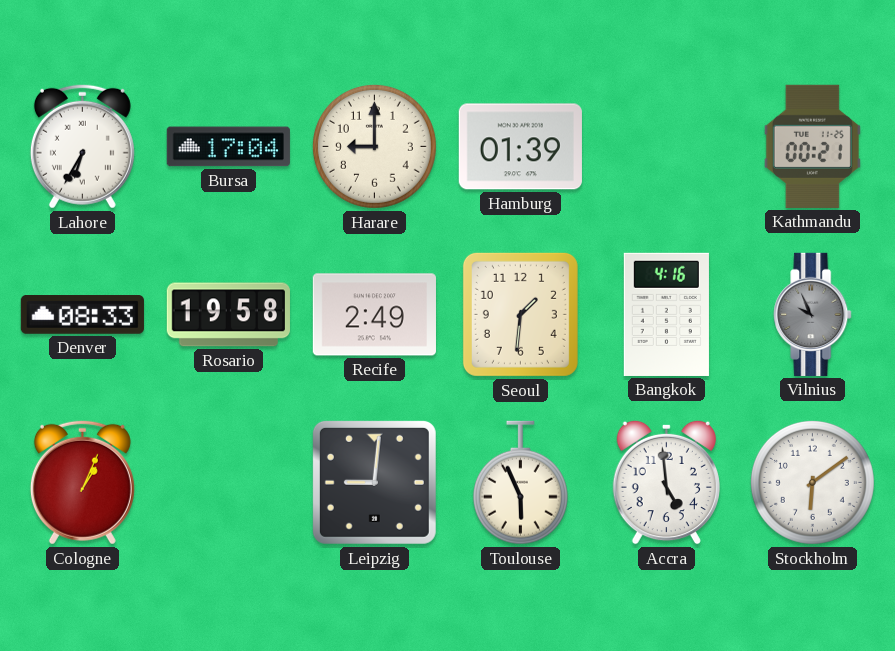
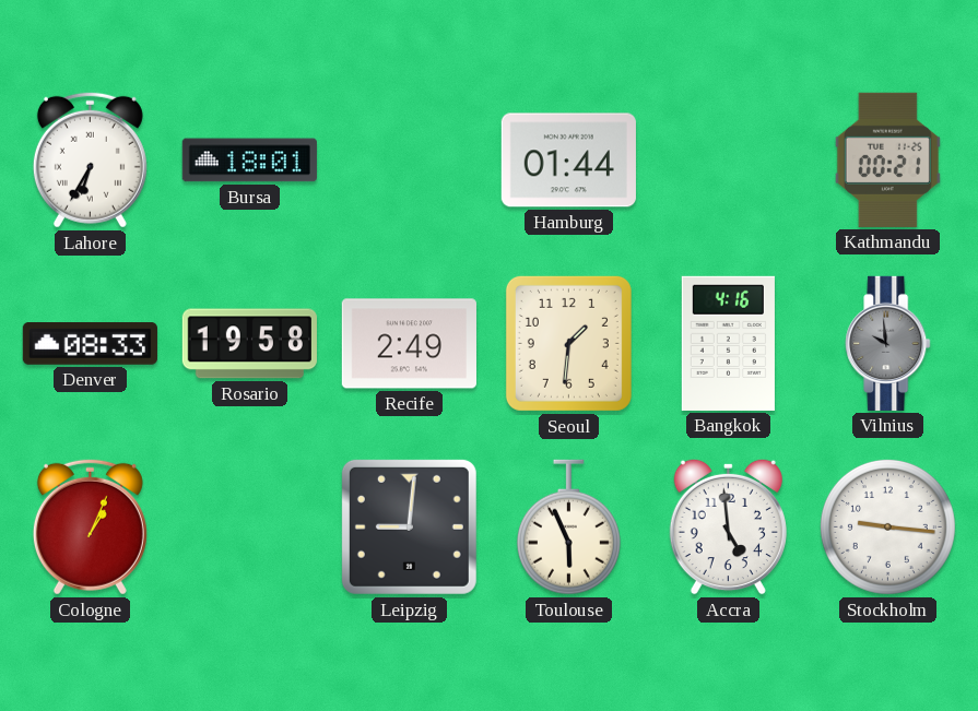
Bursa: 17:04 -> 18:01
Harare: 9:00 -> none
Hamburg: 01:39 -> 01:44
Vilnius: 9:56 -> 9:59
Stockholm: 6:09 -> 9:16
